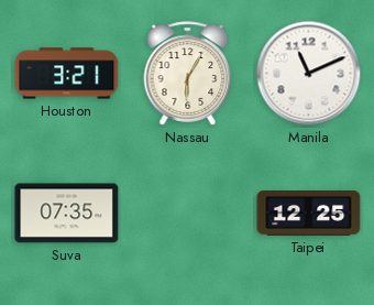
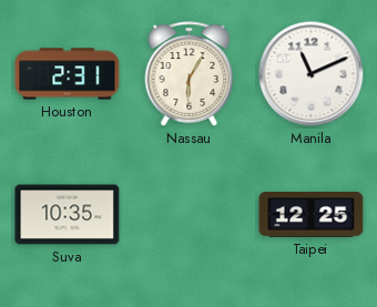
Houston: 3:21 -> 2:31
Suva: 07:35 -> 10:35
